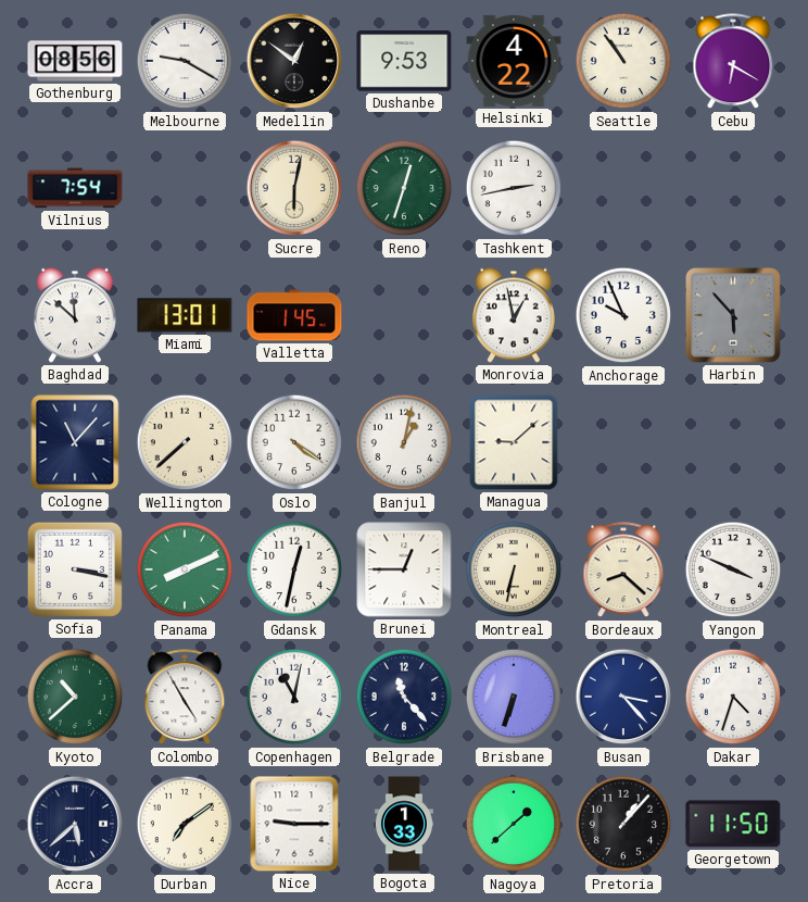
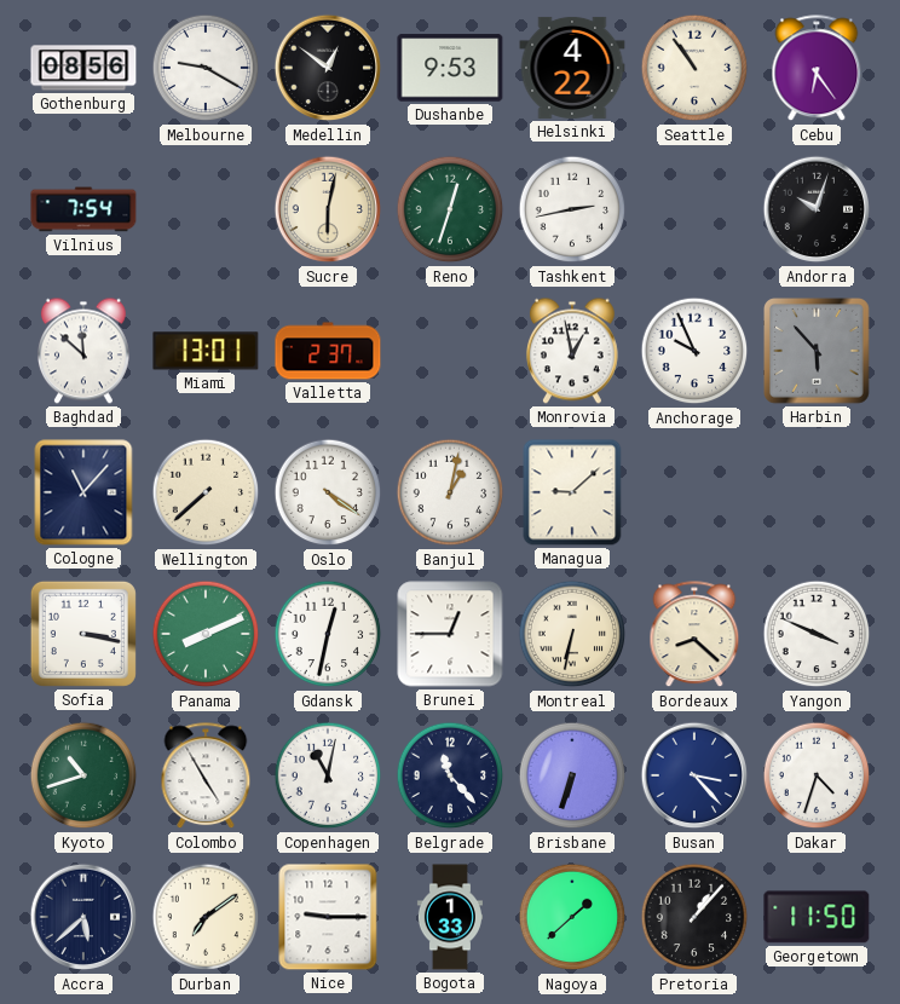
Cebu: 6:20 -> 6:24
Andorra: none -> 10:03
Valletta: 1:45 -> 2:37
Kyoto: 10:38 -> 10:42
